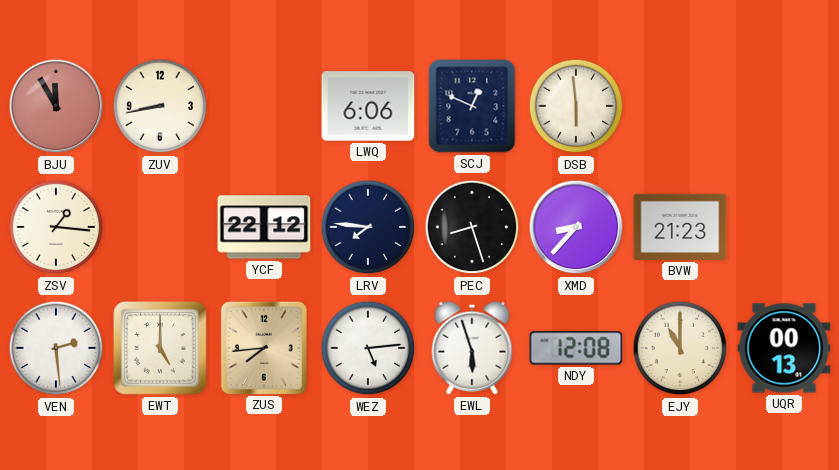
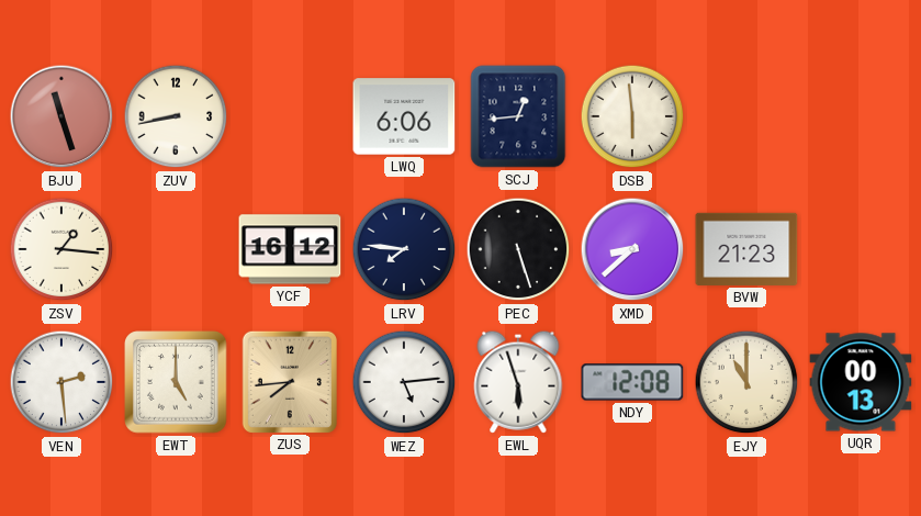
BJU: 11:55 -> 11:27
SCJ: 12:49 -> 12:44
YCF: 22:12 -> 16:12
PEC: 8:27 -> 5:27
XMD: 8:37 -> 8:38
